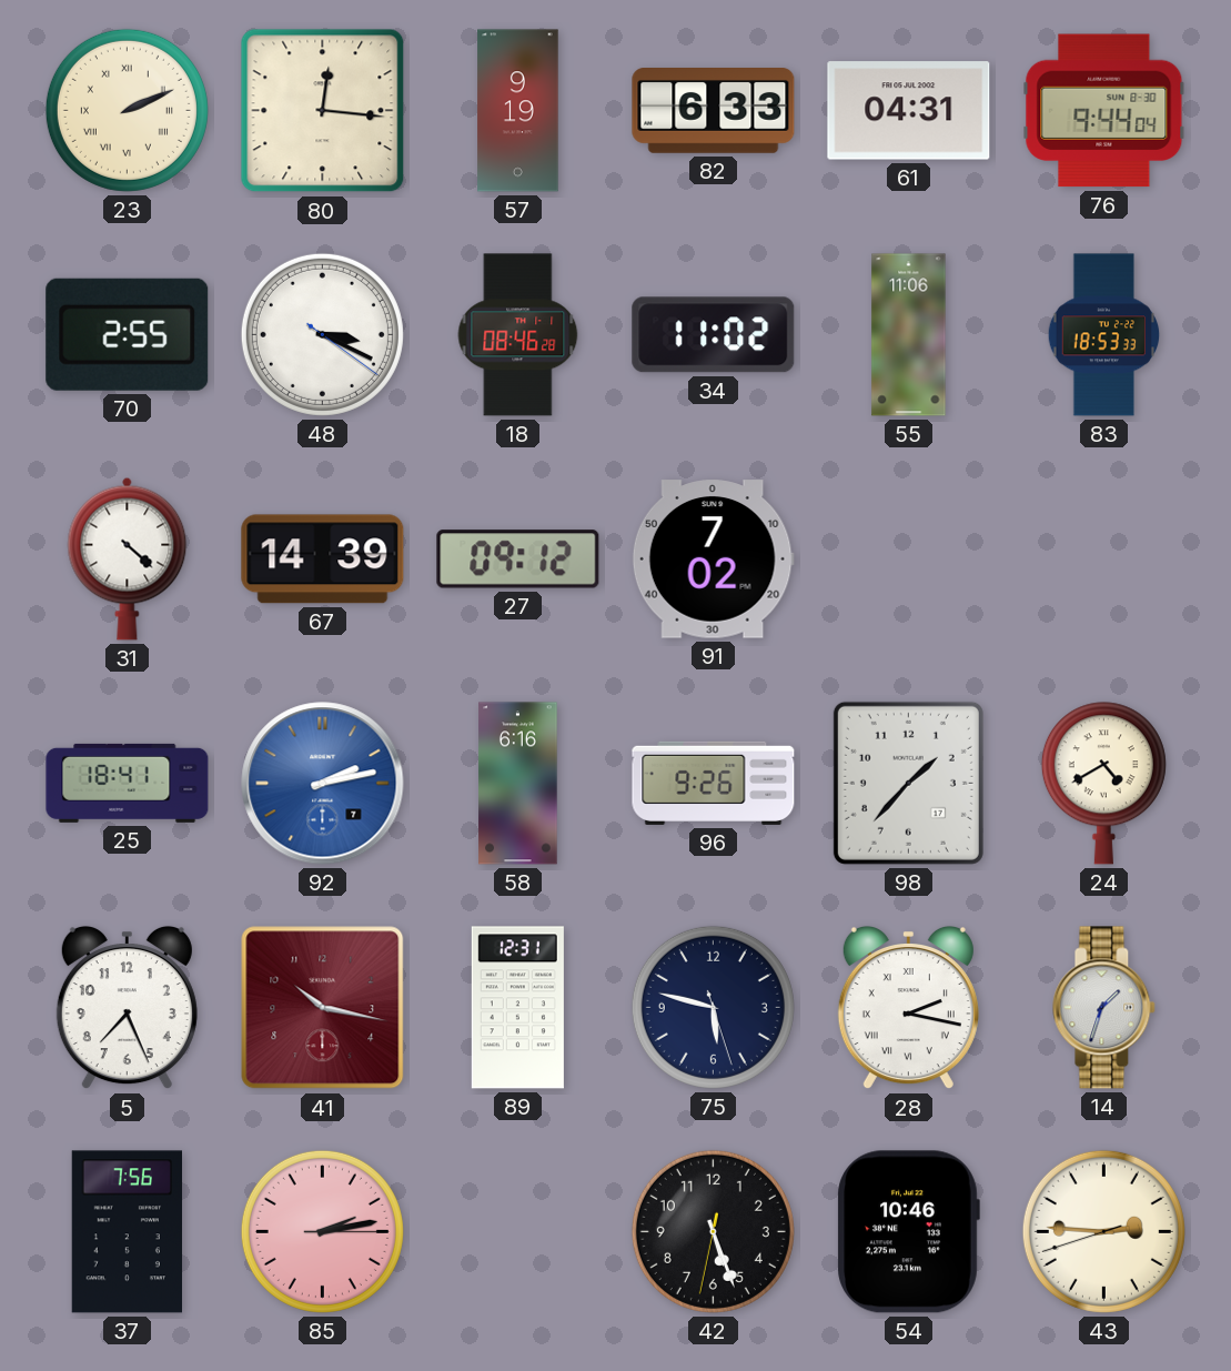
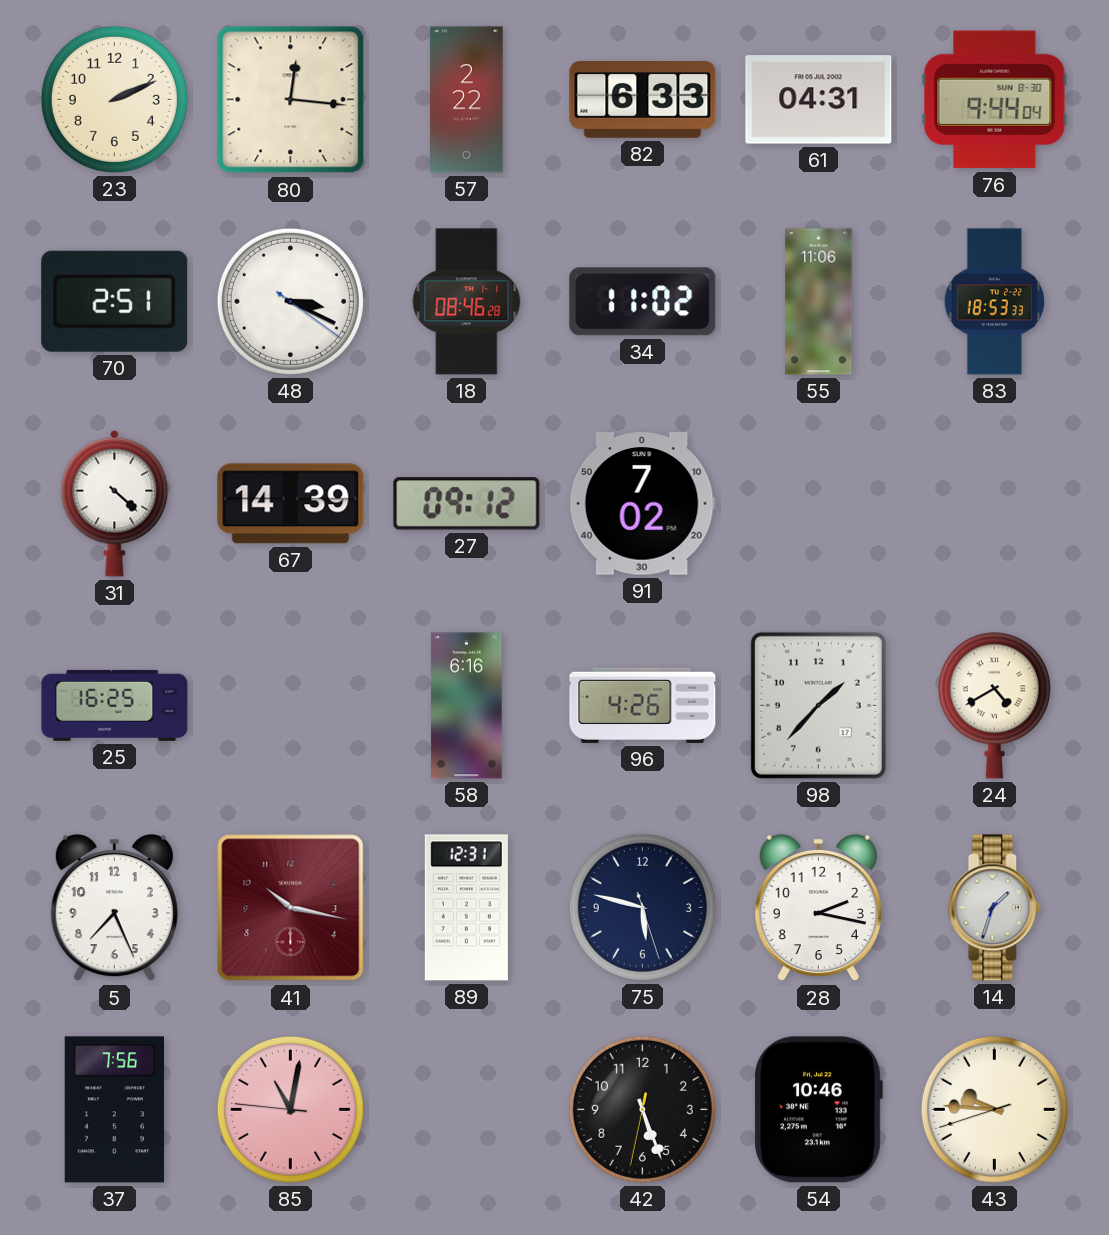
23 numerals: Roman -> Arabic
57: 9:19 -> 2:22
70: 2:55 -> 2:51
25: 18:41 -> 16:25
92: 2:13 -> none
96: 9:26 -> 4:26
28 numerals: Roman -> Arabic
85: 2:13 -> 11:01
43: 2:45 -> 9:45
